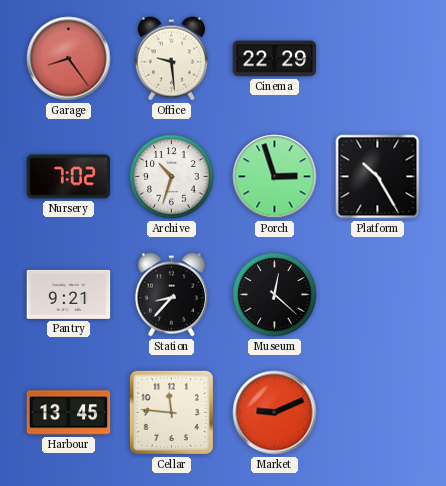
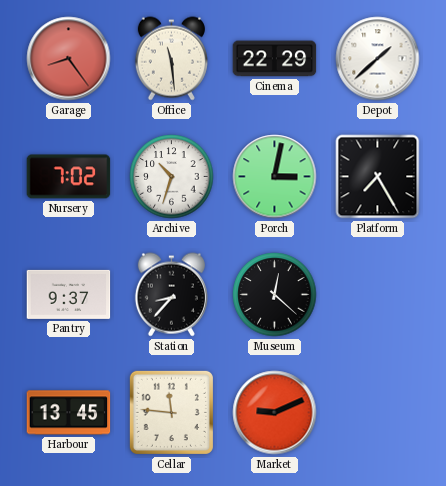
Office: 9:29 -> 11:29
Depot: none -> 1:38
Porch: 2:57 -> 3:02
Platform: 10:25 -> 7:25
Pantry: 9:21 -> 9:37
